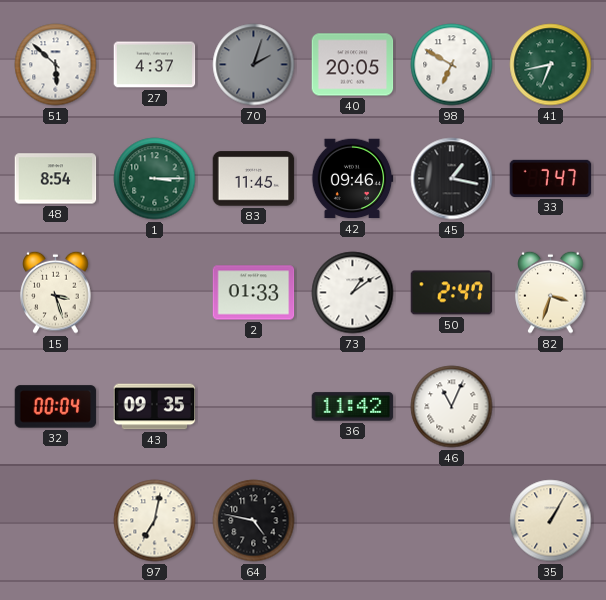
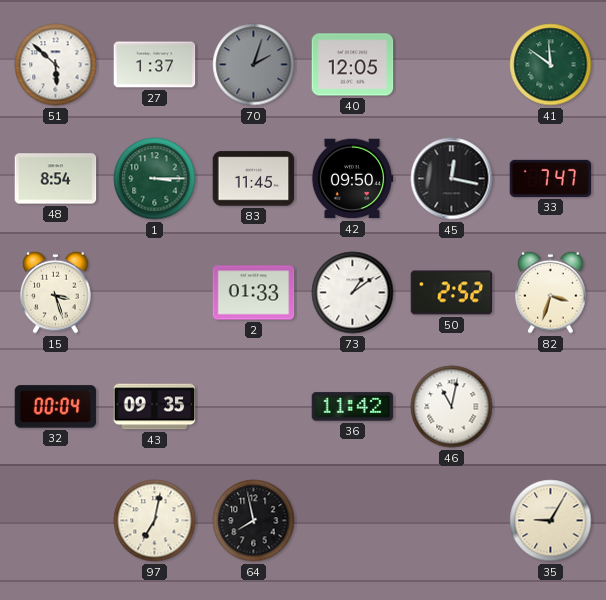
27: 4:37 -> 1:37
40: 20:05 -> 12:05
98: 6:50 -> none
41: 6:43 -> 11:51
42: 09:46 -> 09:50
45: 1:17 -> 12:17
50: 2:47 -> 2:52
46: 11:04 -> 11:02
64: 4:47 -> 7:58
35: 1:05 -> 9:05
